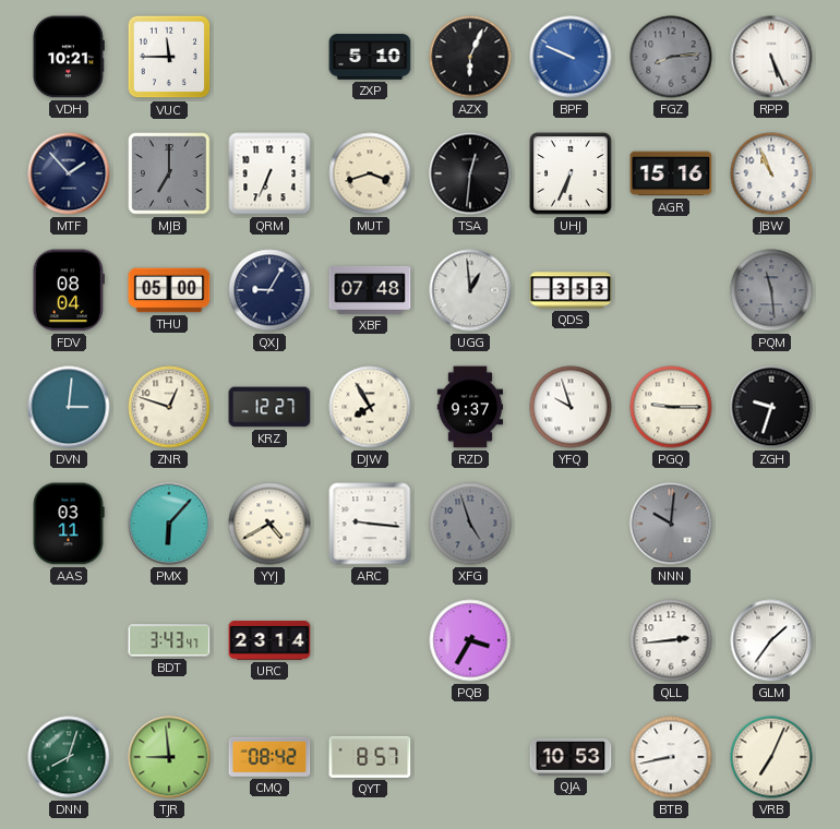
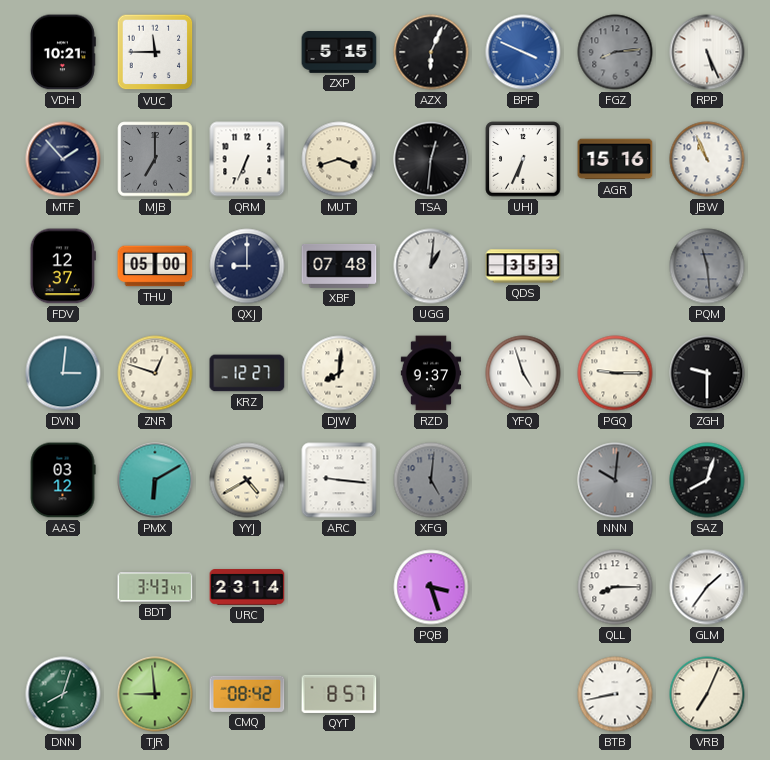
ZXP: 5:10 -> 5:15
BPF: 9:49 -> 3:49
FDV: 08:04 -> 12:37
QXJ: 9:05 -> 9:00
UGG: 12:59 -> 1:01
DJW: 7:55 -> 8:01
YFQ: 9:57 -> 4:57
ZGH: 9:33 -> 9:30
AAS: 03:11 -> 03:12
PMX: 6:07 -> 6:10
XFG: 4:57 -> 5:01
SAZ: none -> 8:03
PQB: 3:35 -> 3:27
QLL: 2:44 -> 8:15
QJA: 10:53 -> none
